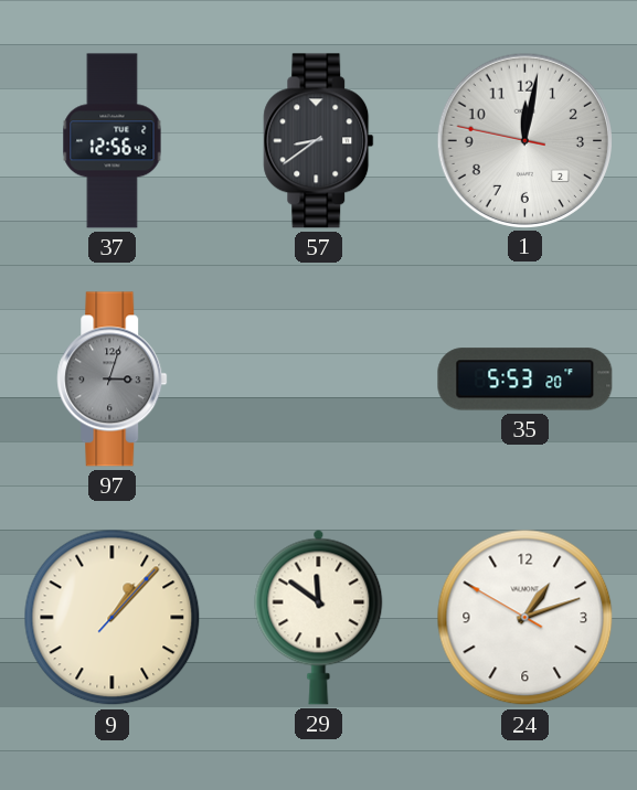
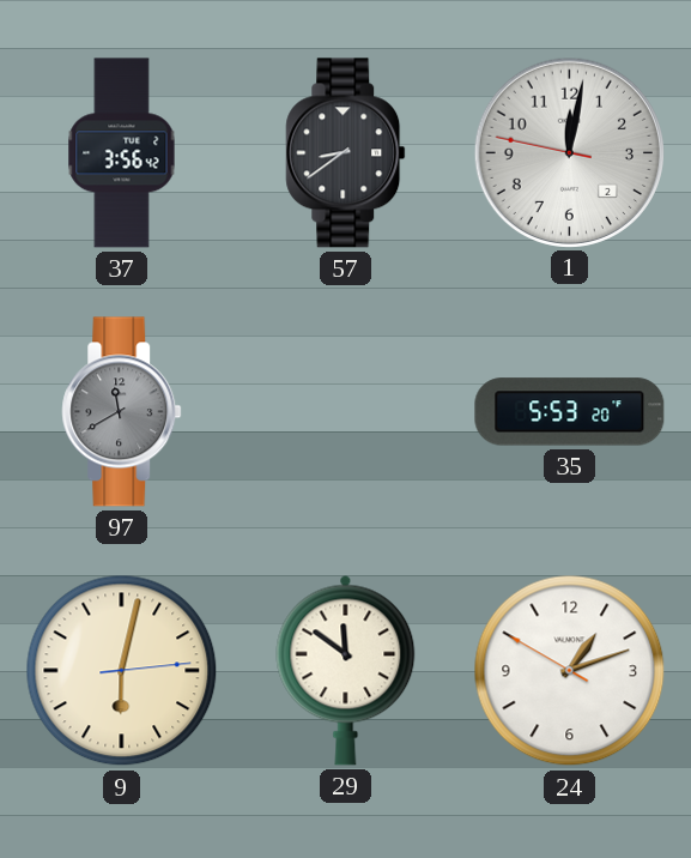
37: 12:56 -> 3:56
97: 3:03 -> 11:40
9: 1:07 -> 6:02
